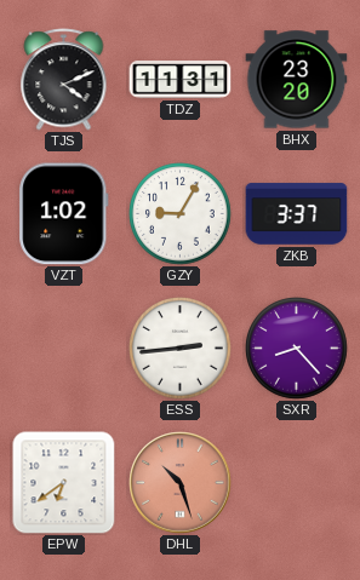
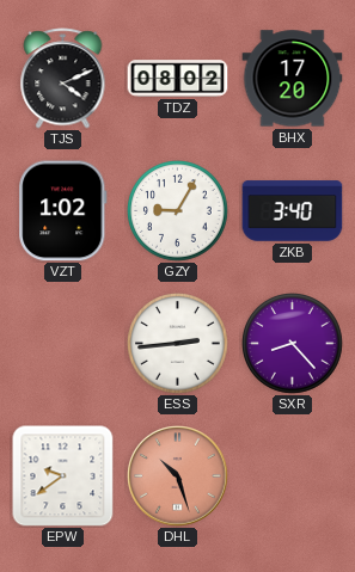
TDZ: 11:31 -> 08:02
BHX: 23:20 -> 17:20
ZKB: 3:37 -> 3:40
EPW: 6:39 -> 9:39
